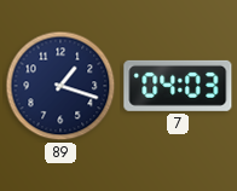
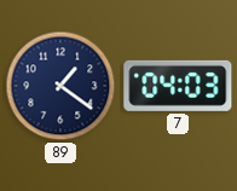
89: 1:18 -> 1:21
